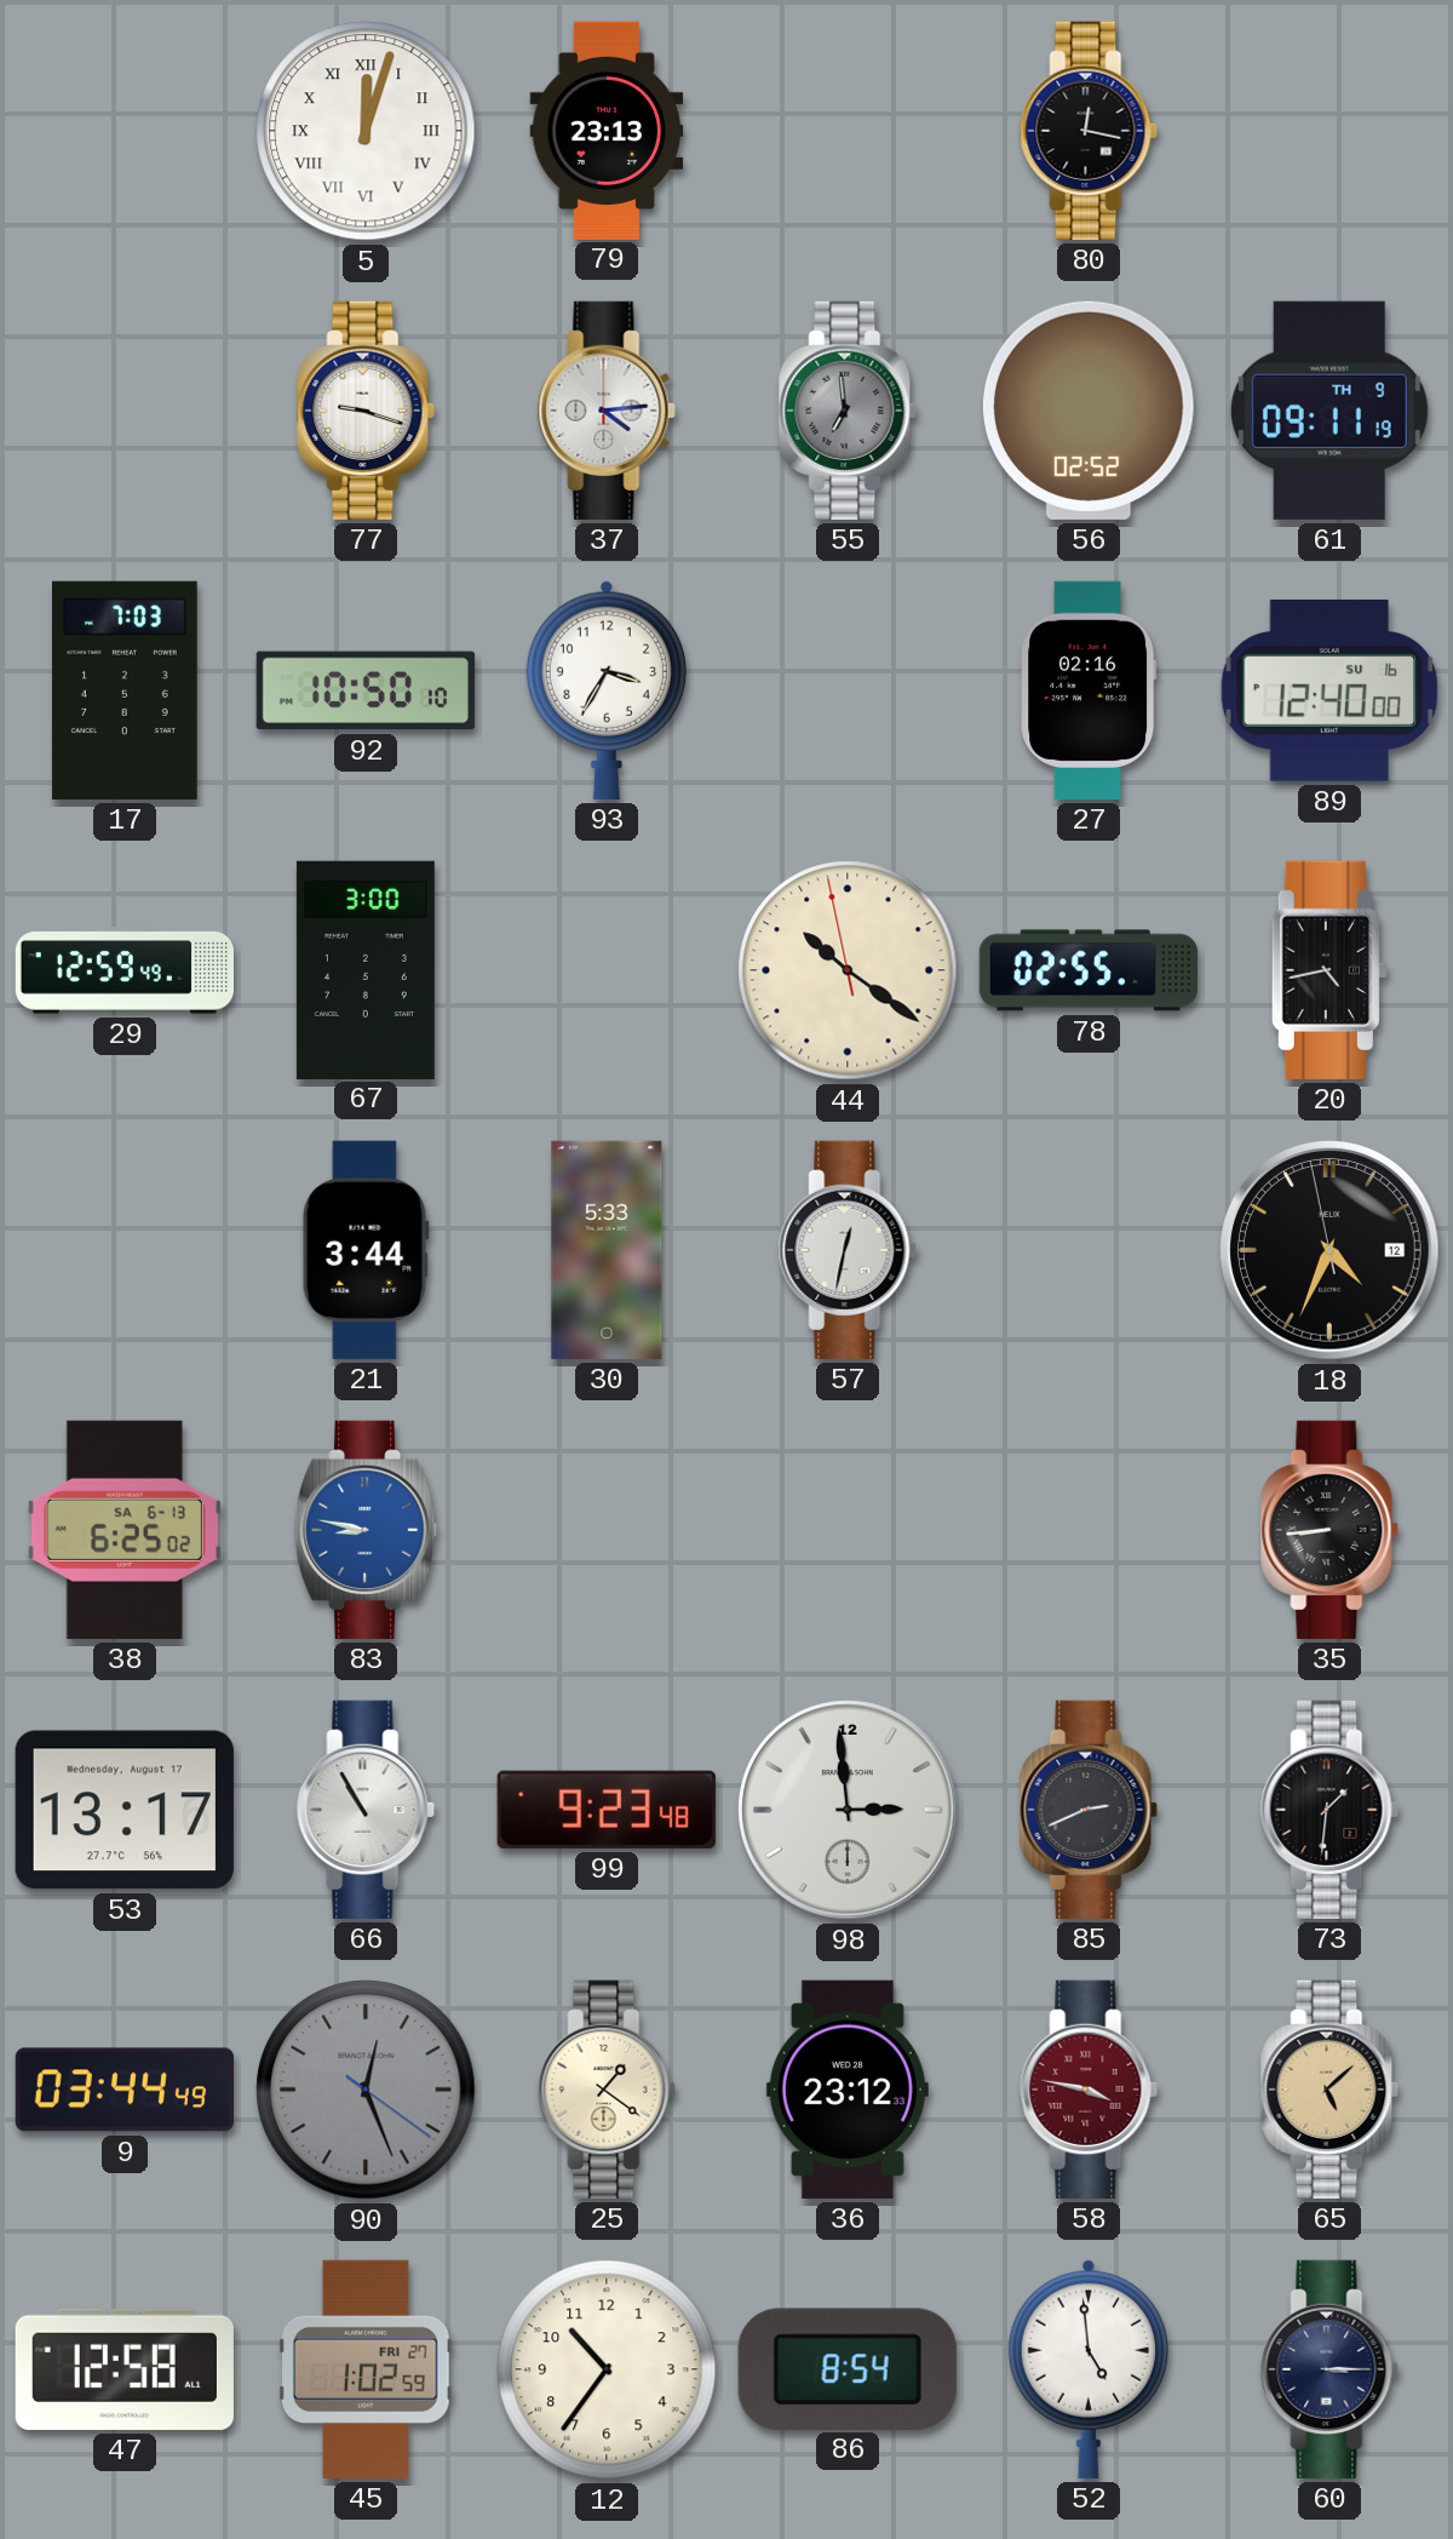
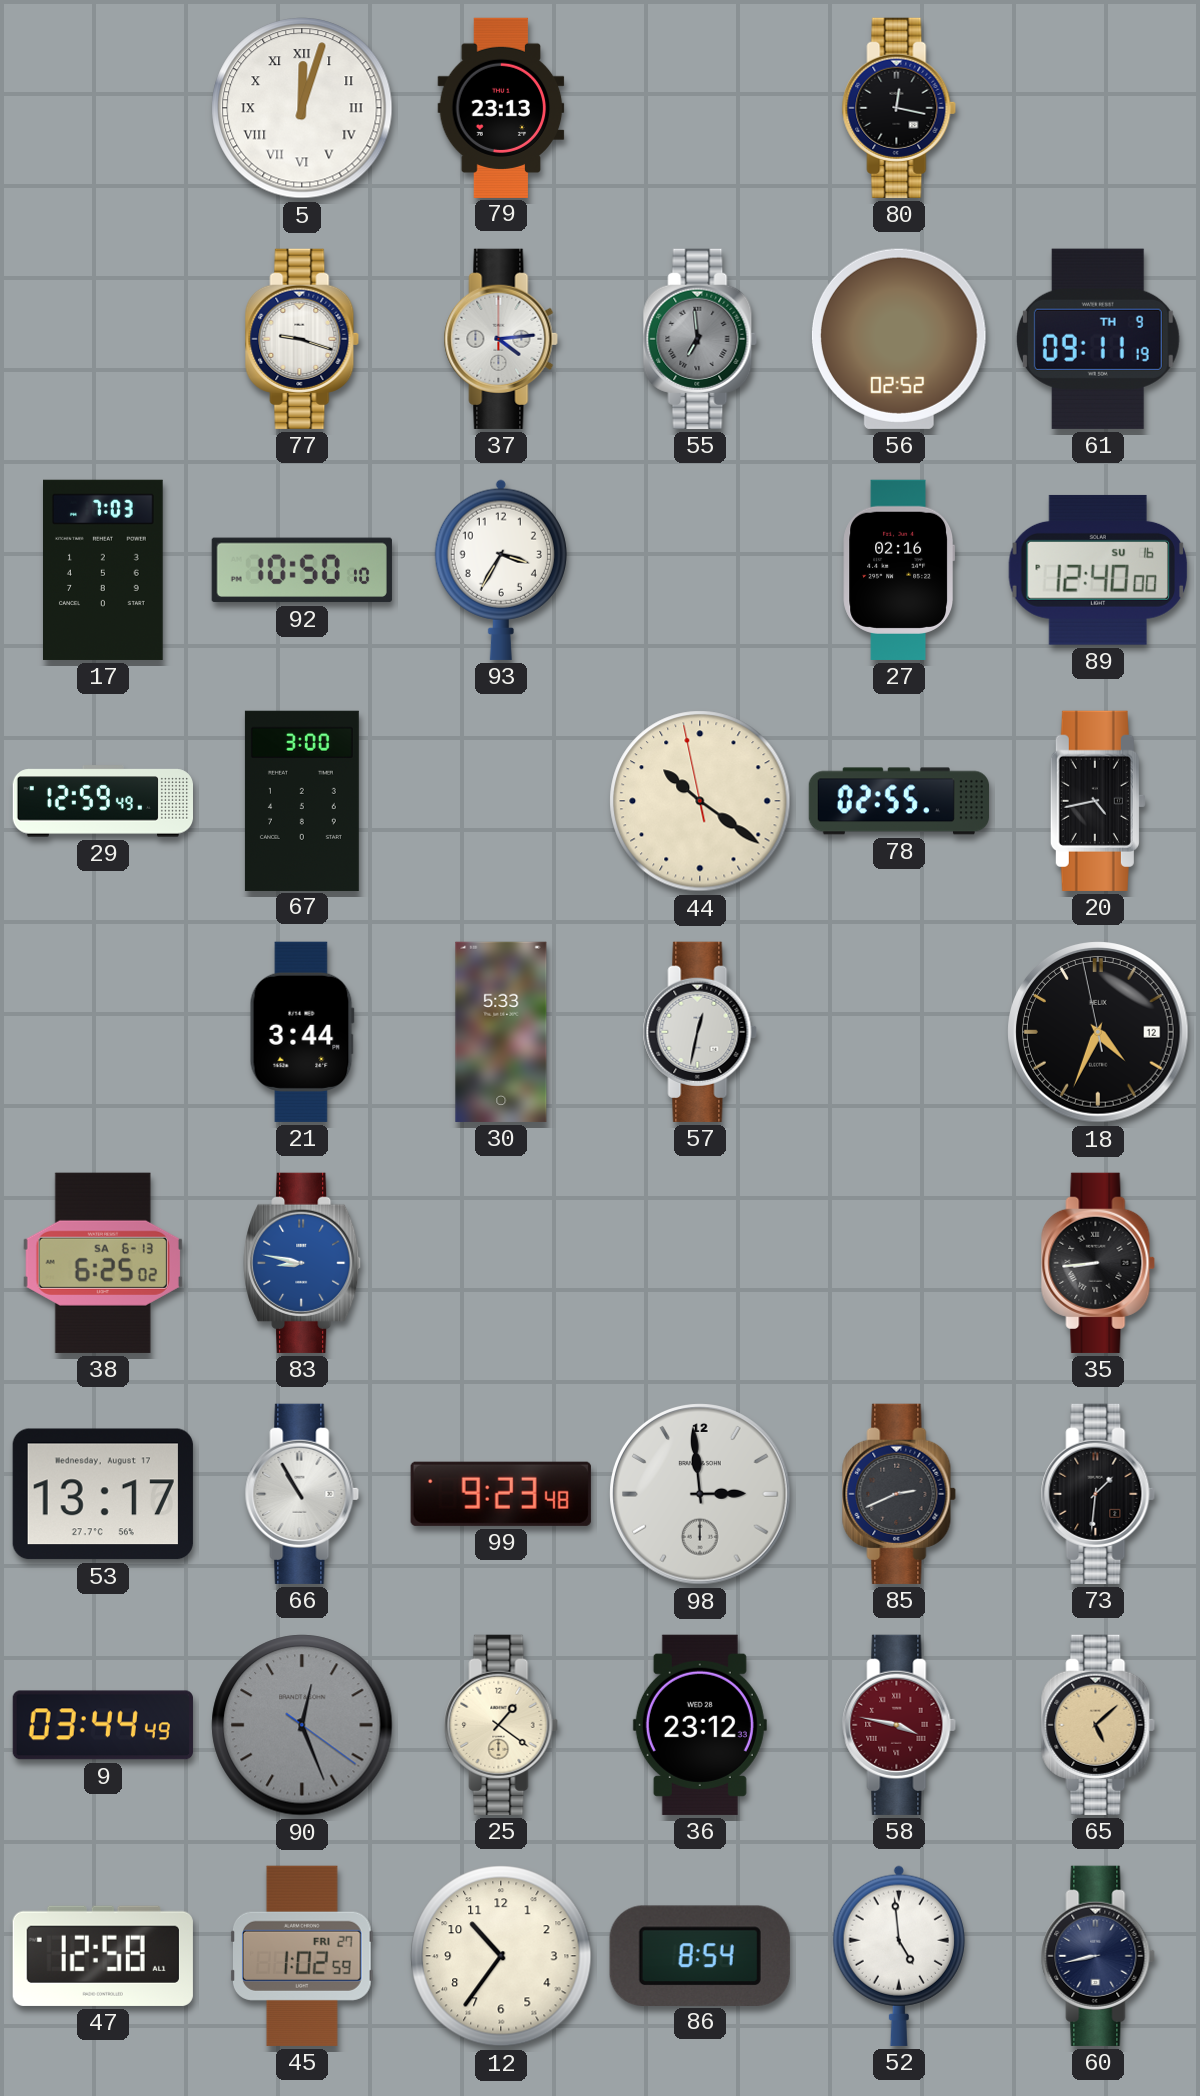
60: 3:15 -> 8:43
